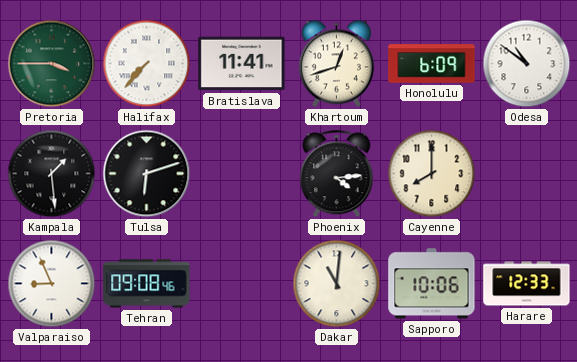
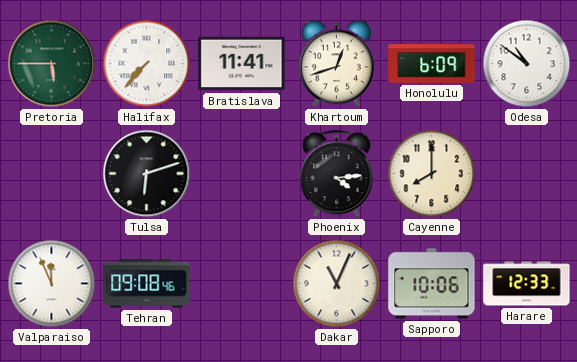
Pretoria: 3:45 -> 5:45
Kampala: 1:29 -> none
Valparaiso: 8:56 -> 11:56
Dakar: 11:01 -> 11:04
